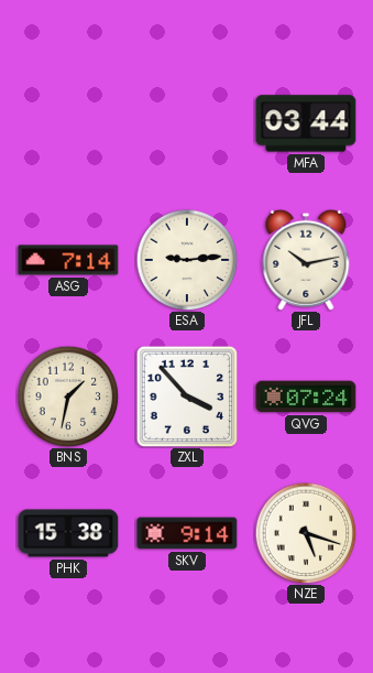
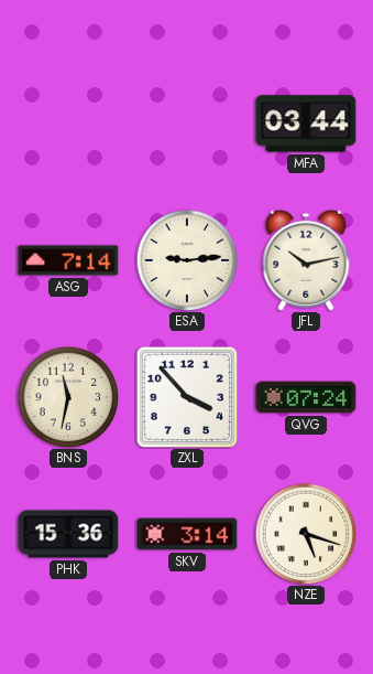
BNS: 1:32 -> 11:32
PHK: 15:38 -> 15:36
SKV: 9:14 -> 3:14
